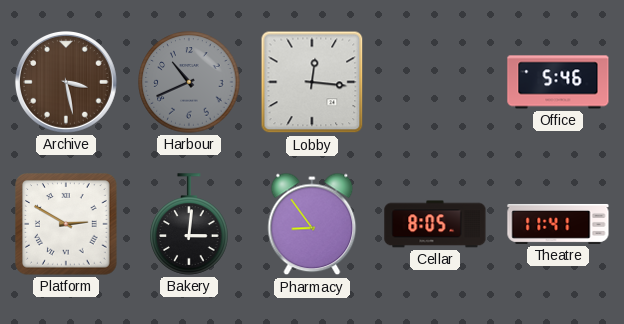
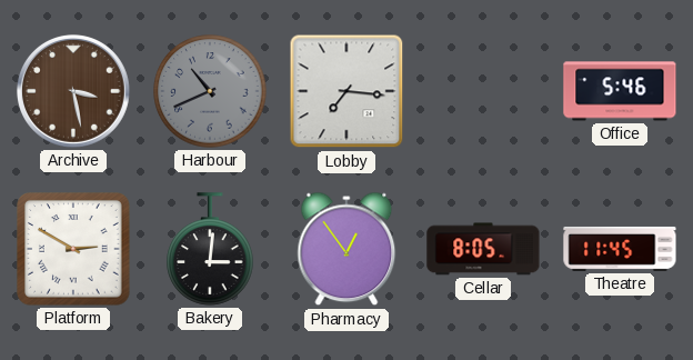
Lobby: 12:16 -> 7:16
Pharmacy: 8:54 -> 12:54
Theatre: 11:41 -> 11:45
